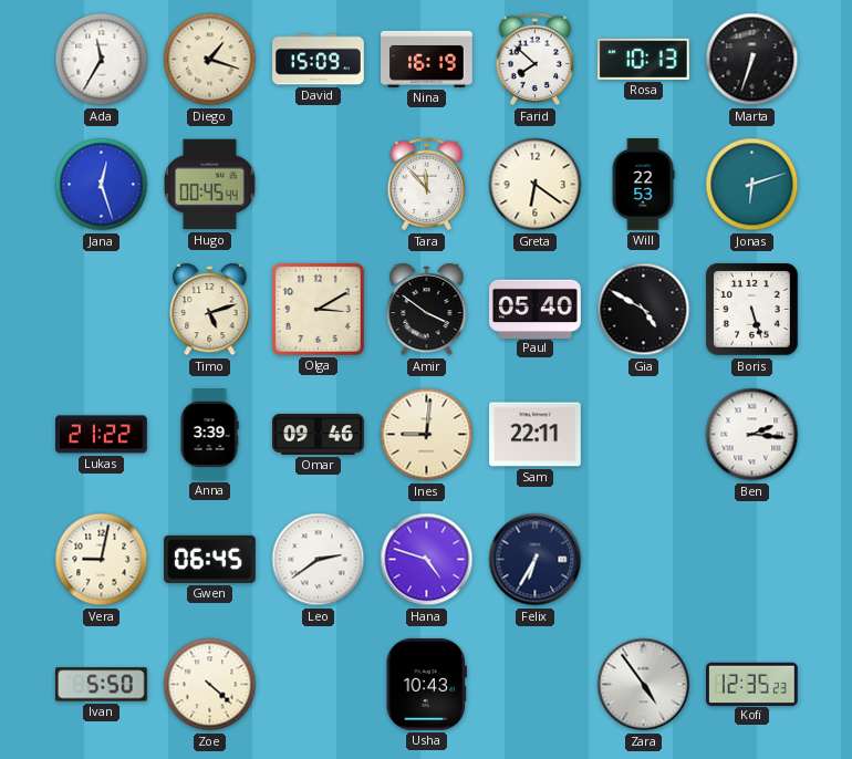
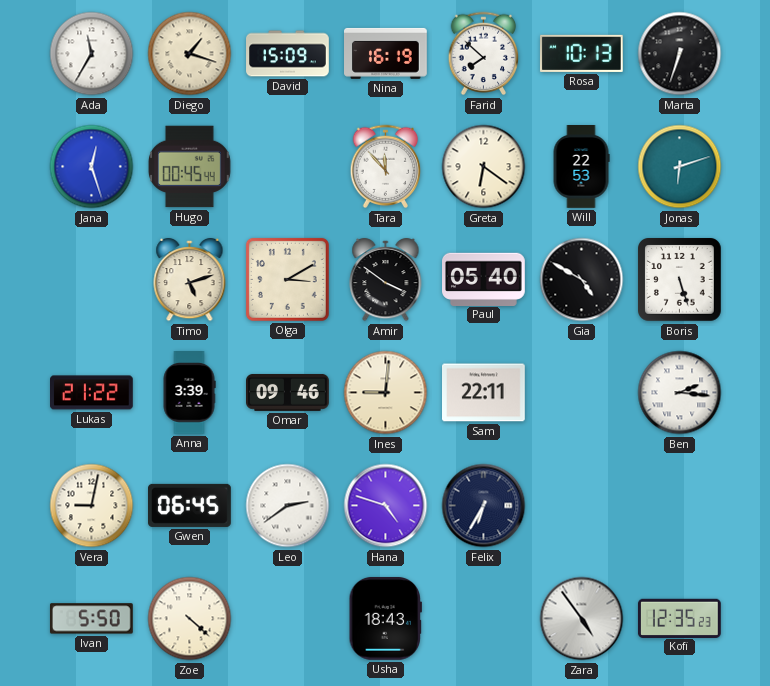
Usha: 10:43 -> 18:43
